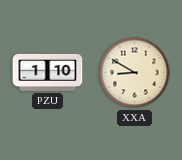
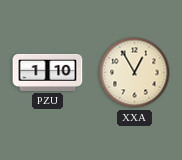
XXA: 8:50 -> 12:55
